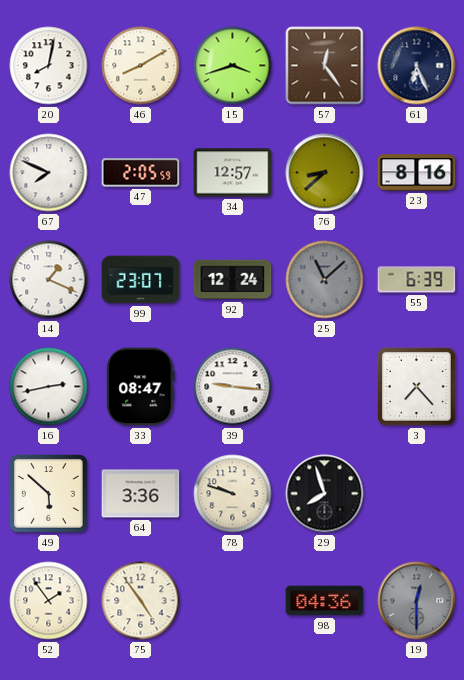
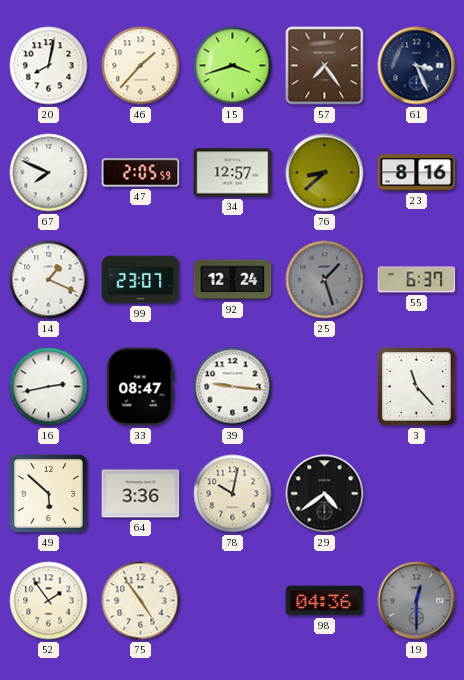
46: 8:10 -> 1:37
57: 12:24 -> 7:24
61: 6:26 -> 3:26
25: 11:08 -> 1:27
55: 6:39 -> 6:37
3: 7:23 -> 11:23
78: 9:48 -> 10:02
29: 7:57 -> 4:39
